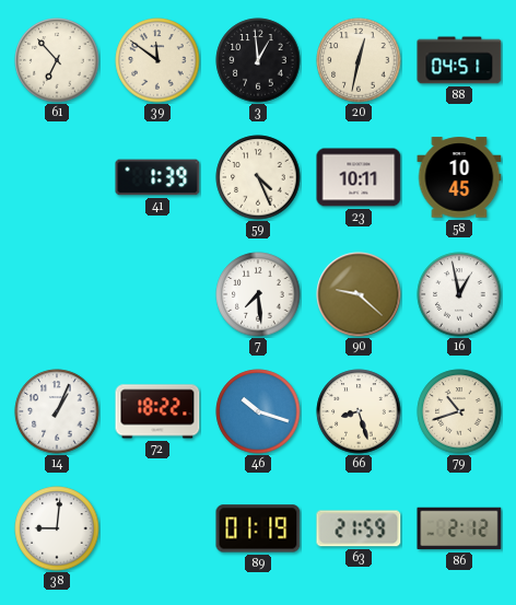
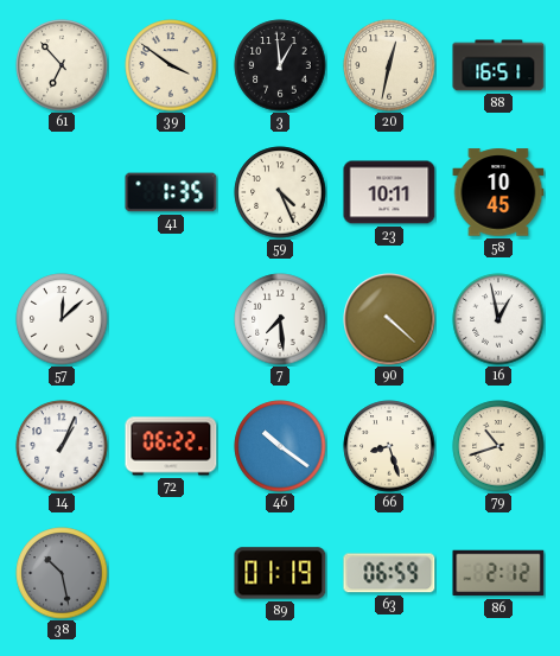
39: 11:51 -> 3:51
88: 04:51 -> 16:51
41: 1:39 -> 1:35
57: none -> 12:08
90: 9:22 -> 4:22
72: 18:22 -> 06:22
46: 10:18 -> 10:21
38: 9:01 -> 10:28
38 dial: white -> grey
63: 21:59 -> 06:59
